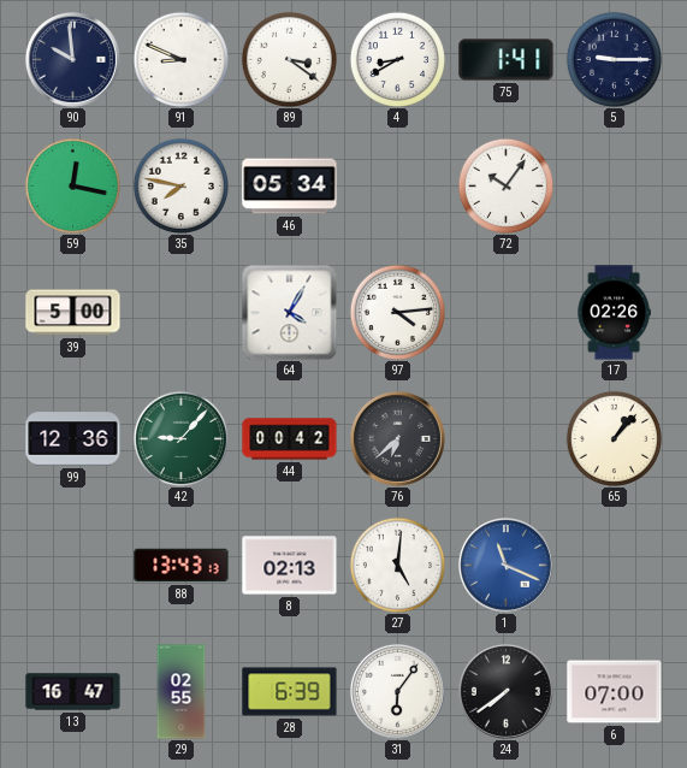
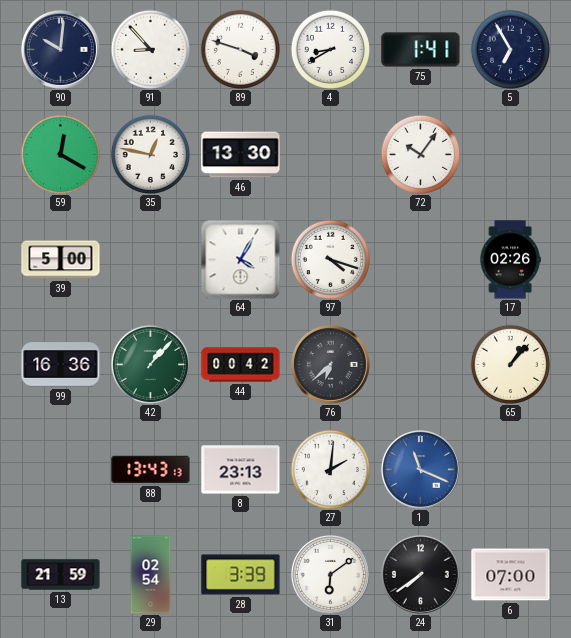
90: 9:59 -> 10:01
91: 8:49 -> 8:53
89: 3:21 -> 3:48
5: 9:15 -> 6:55
59: 12:17 -> 12:20
35: 7:47 -> 12:47
46: 05:34 -> 13:30
97: 4:14 -> 4:18
99: 12:36 -> 16:36
42: 9:07 -> 1:07
8: 02:13 -> 23:13
27: 5:01 -> 2:01
13: 16:47 -> 21:59
29: 02:55 -> 02:54
28: 6:39 -> 3:39
31: 6:06 -> 6:09
